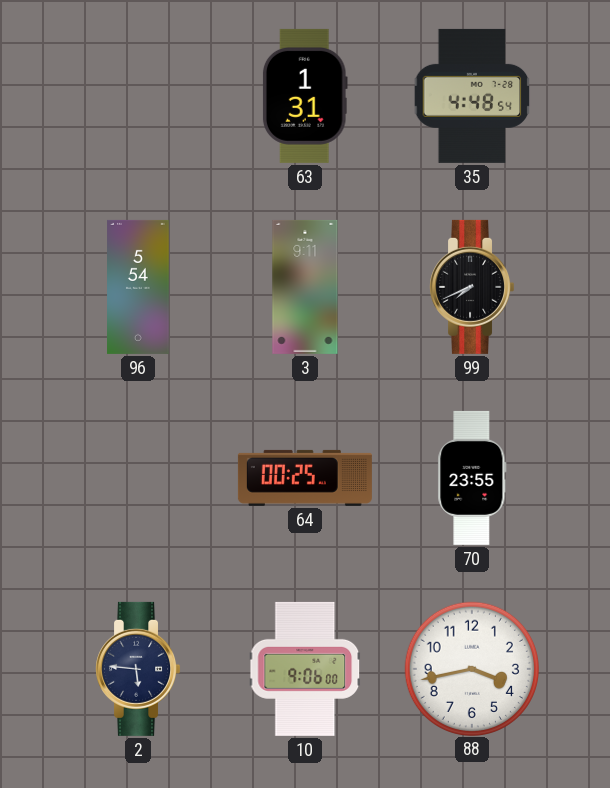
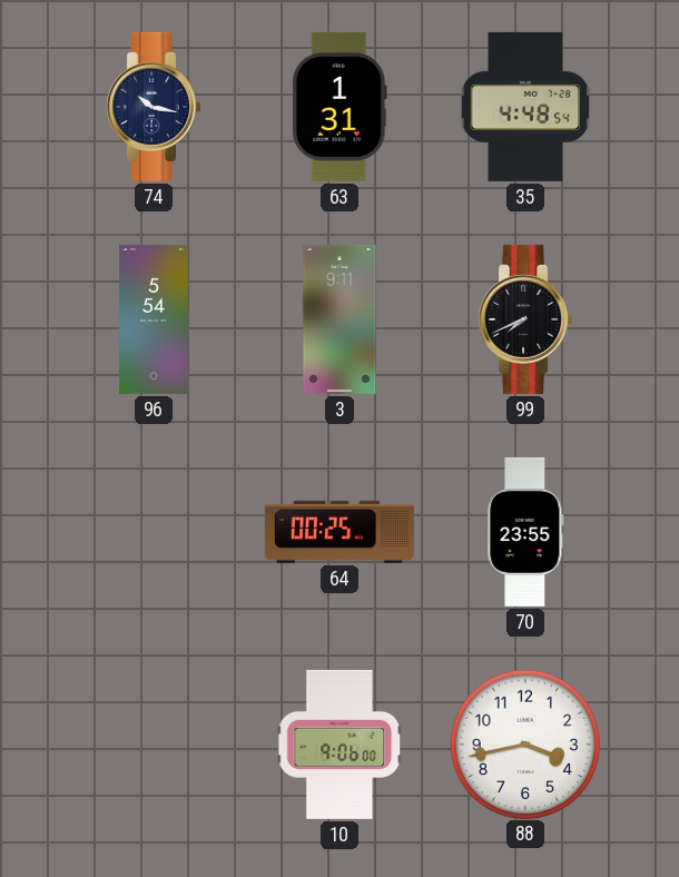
74: none -> 10:17
2: 5:46 -> none
